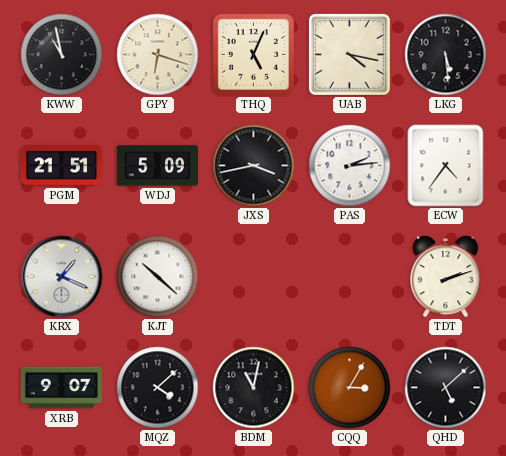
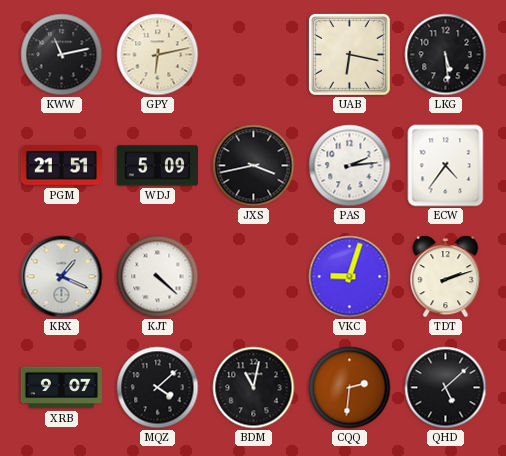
KWW: 10:58 -> 11:13
GPY: 6:18 -> 6:13
THQ: 5:04 -> none
UAB: 4:17 -> 6:17
KJT: 10:22 -> 4:22
VKC: none -> 9:03
CQQ: 3:05 -> 2:31
